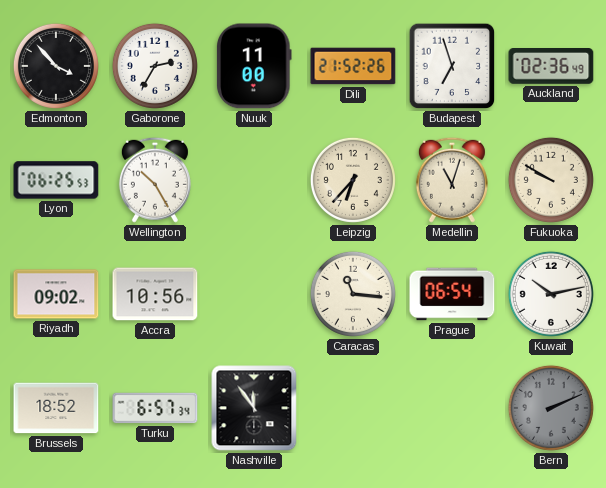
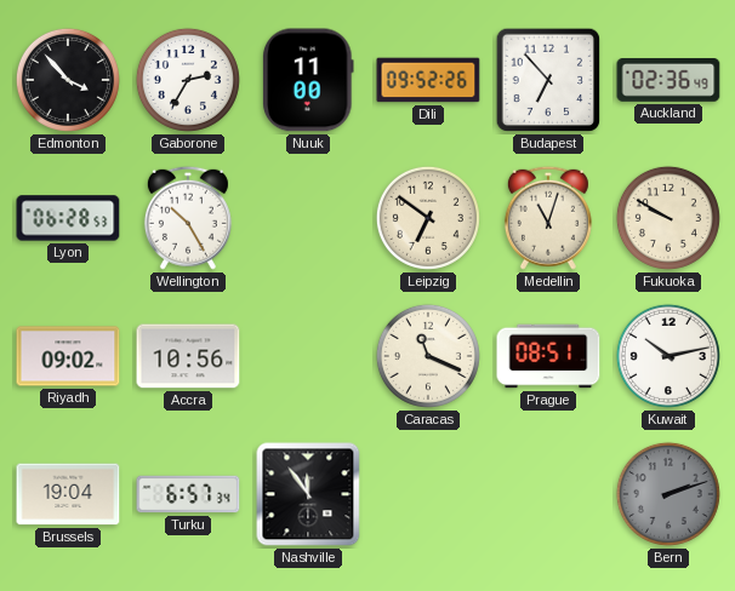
Dili: 21:52 -> 09:52
Budapest: 6:57 -> 6:53
Lyon: 06:25 -> 06:28
Leipzig: 6:37 -> 6:51
Caracas: 11:16 -> 11:19
Prague: 06:54 -> 08:51
Brussels: 18:52 -> 19:04
Bern: 2:11 -> 2:12
